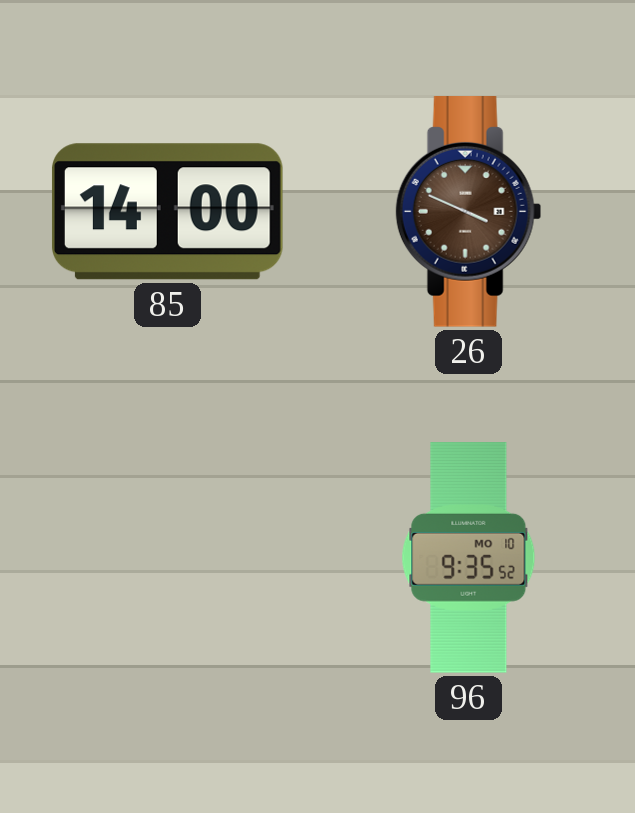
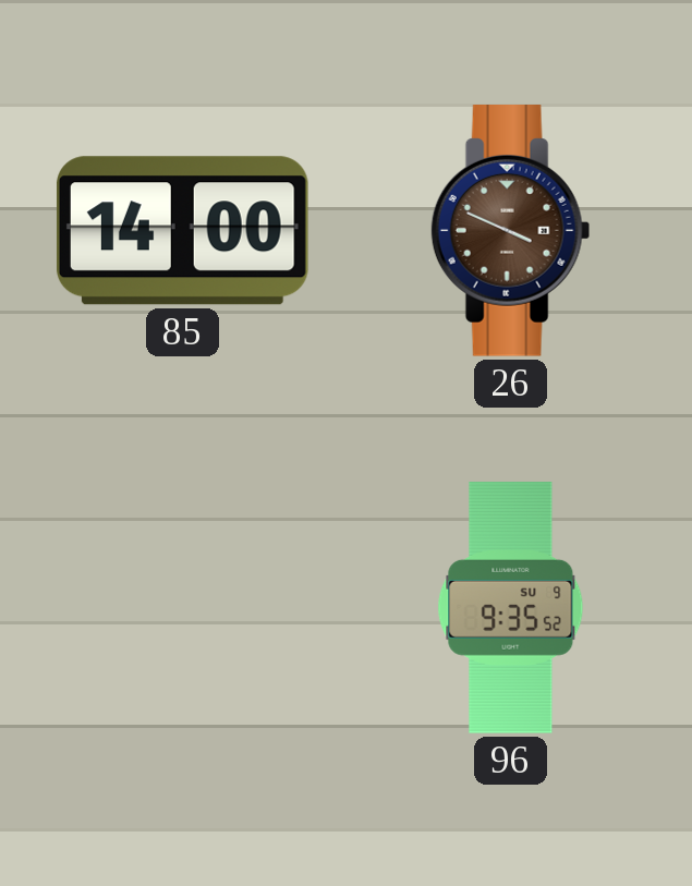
96 date: MO 10 -> SU 9
